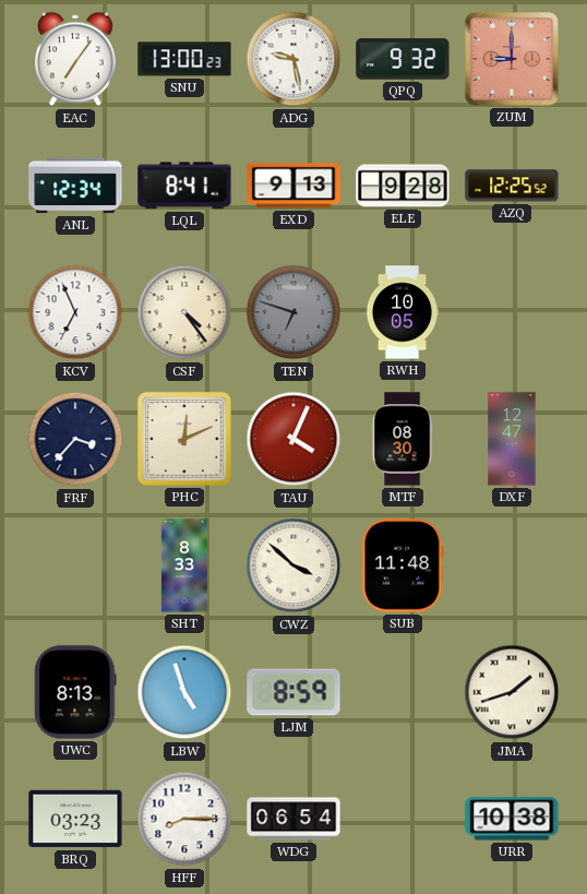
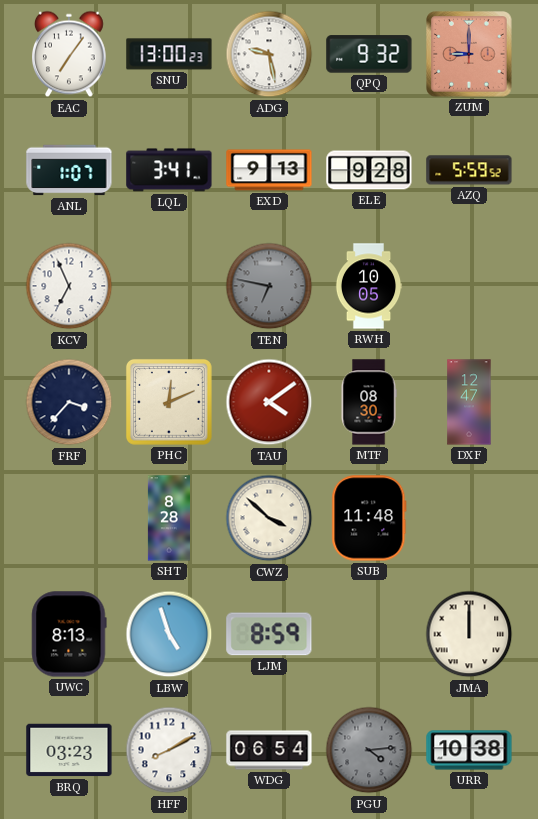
ANL: 12:34 -> 1:07
LQL: 8:41 -> 3:41
AZQ: 12:25 -> 5:59
CSF: 4:24 -> none
TEN: 6:48 -> 6:47
TAU: 4:04 -> 4:09
SHT: 8:33 -> 8:28
JMA: 1:42 -> 12:00
HFF: 8:15 -> 8:10
PGU: none -> 4:14
